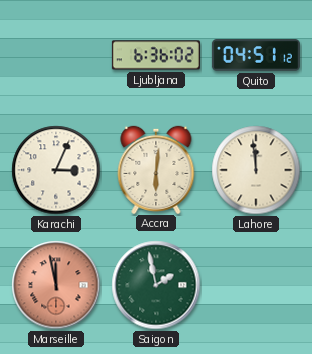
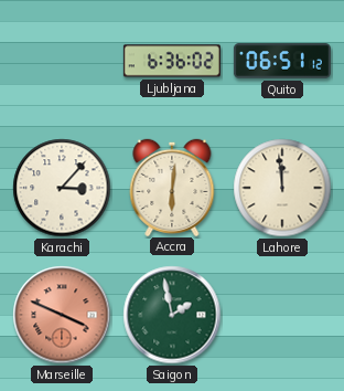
Quito: 04:51 -> 06:51
Karachi: 3:04 -> 3:07
Marseille: 11:58 -> 3:49
